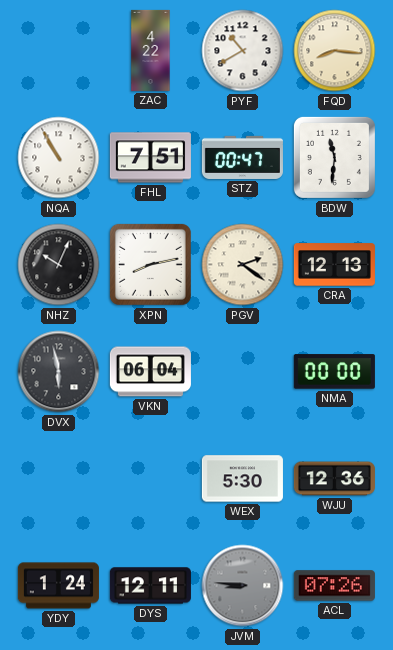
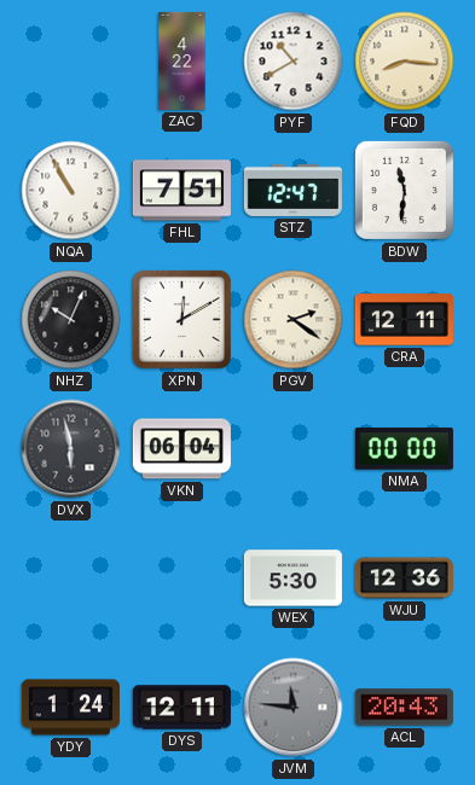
STZ: 00:47 -> 12:47
XPN: 8:13 -> 12:10
CRA: 12:13 -> 12:11
JVM: 8:46 -> 11:46
ACL: 07:26 -> 20:43
